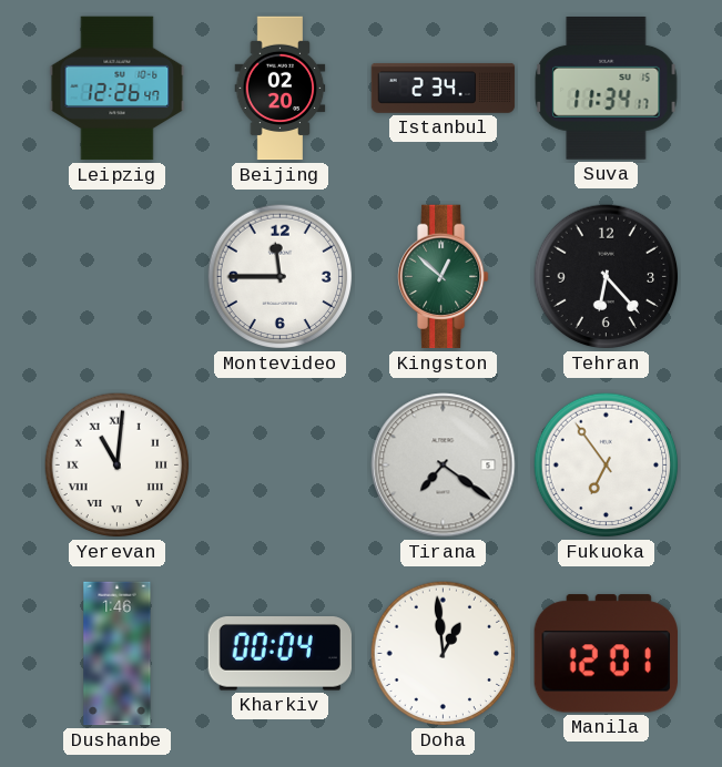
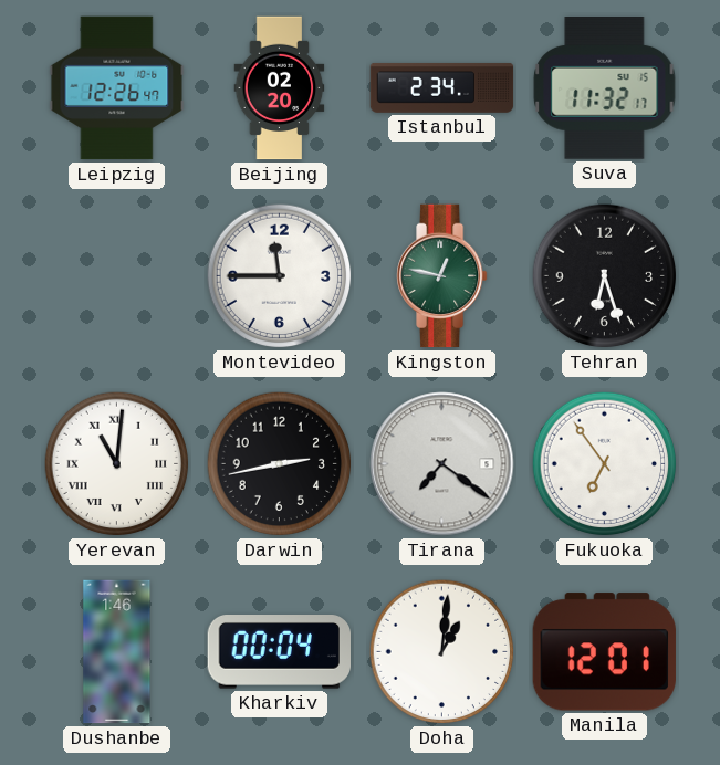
Suva: 11:34 -> 11:32
Kingston: 12:52 -> 12:47
Tehran: 6:23 -> 6:27
Darwin: none -> 2:43
Doha: 12:59 -> 1:01
